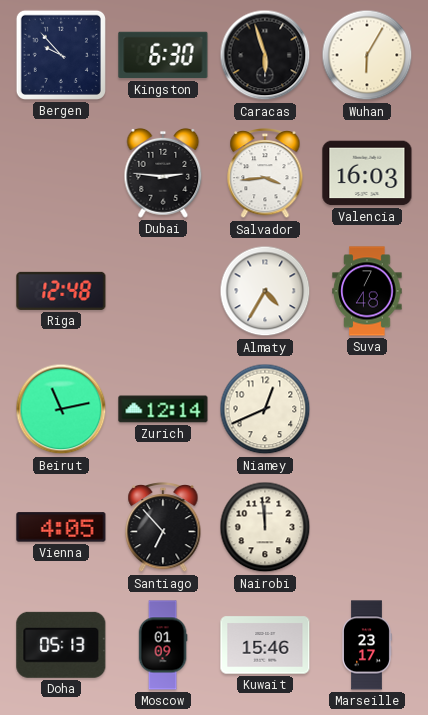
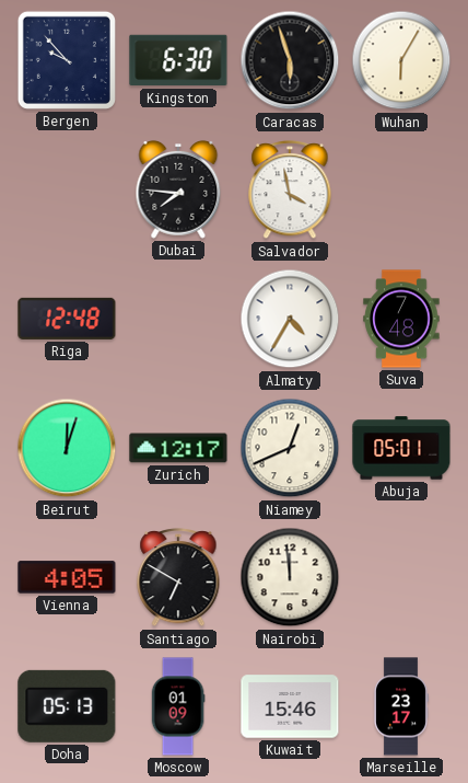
Dubai: 2:46 -> 7:46
Salvador: 3:44 -> 3:58
Valencia: 16:03 -> none
Beirut: 11:13 -> 12:03
Zurich: 12:14 -> 12:17
Abuja: none -> 05:01
Santiago: 6:53 -> 6:50
